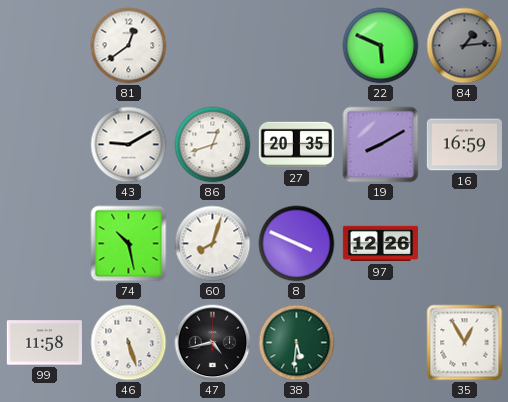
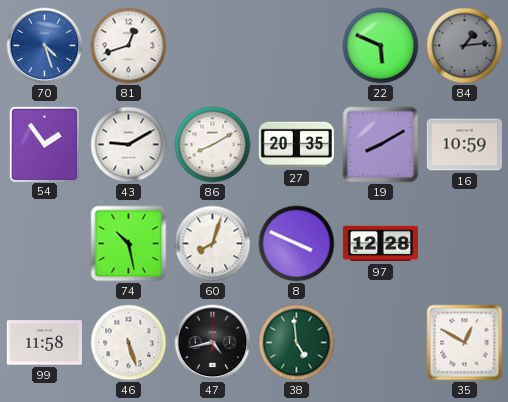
70: none -> 4:27
81: 12:39 -> 12:42
54: none -> 1:54
86: 12:42 -> 8:10
16: 16:59 -> 10:59
97: 12:26 -> 12:28
38: 5:31 -> 4:59
35: 12:55 -> 12:50
